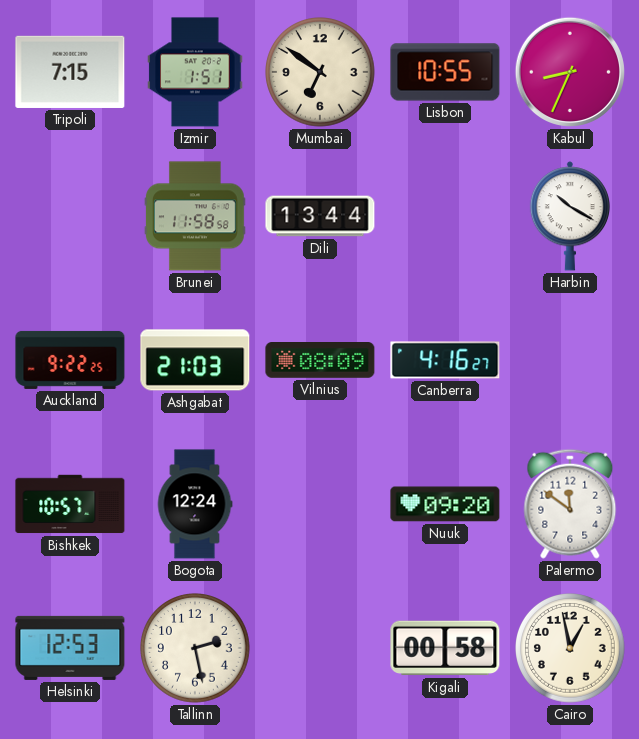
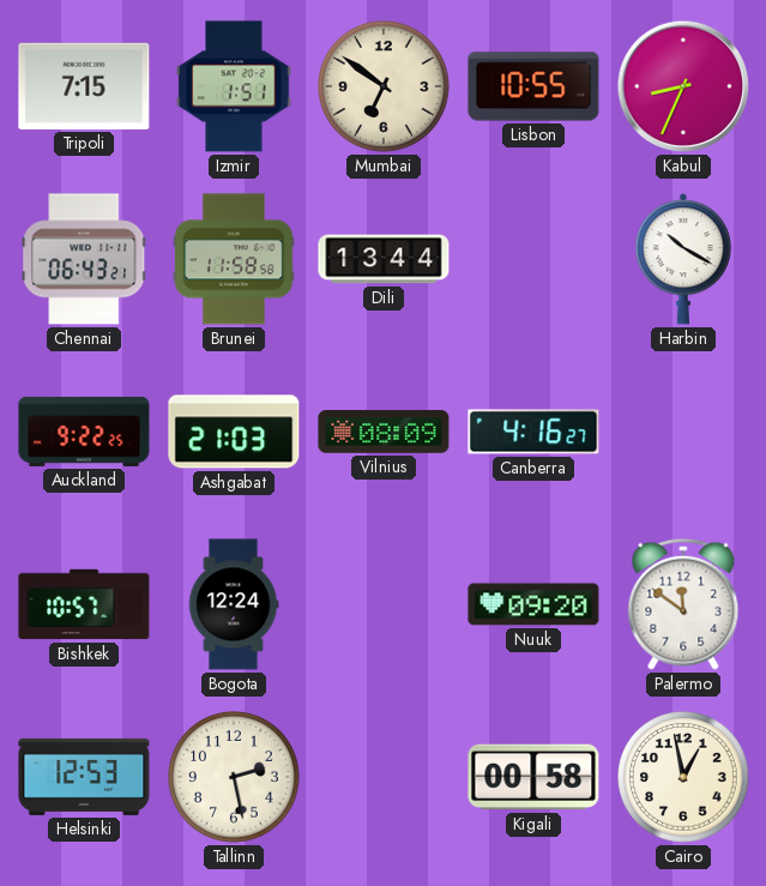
Chennai: none -> 06:43
